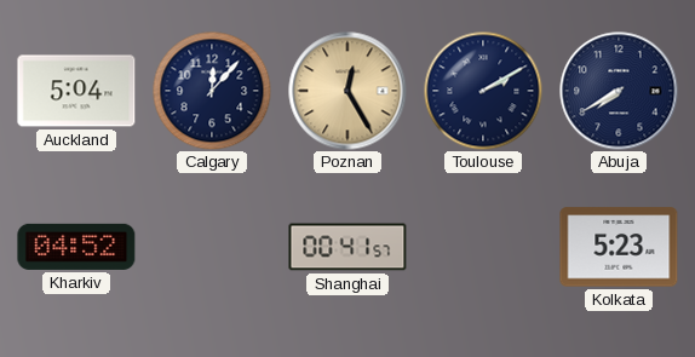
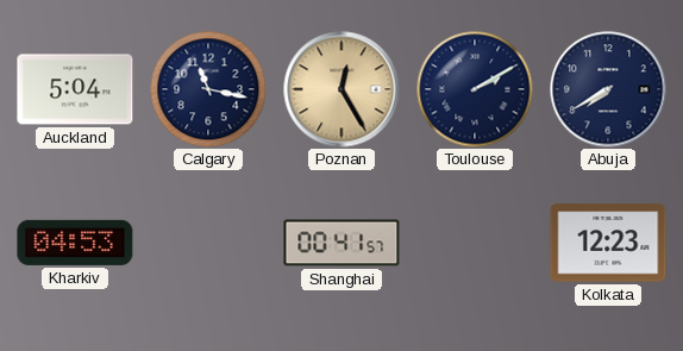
Calgary: 12:07 -> 11:17
Kharkiv: 04:52 -> 04:53
Kolkata: 5:23 -> 12:23
